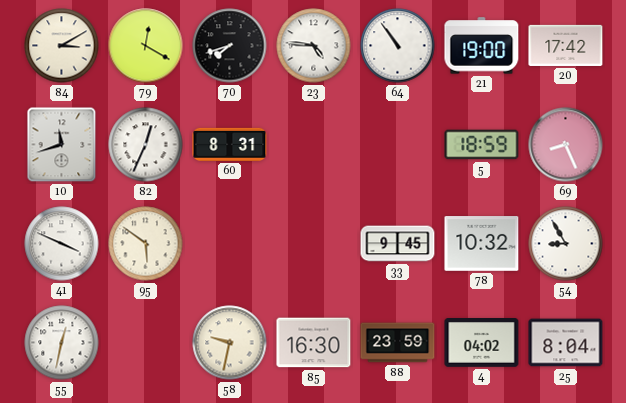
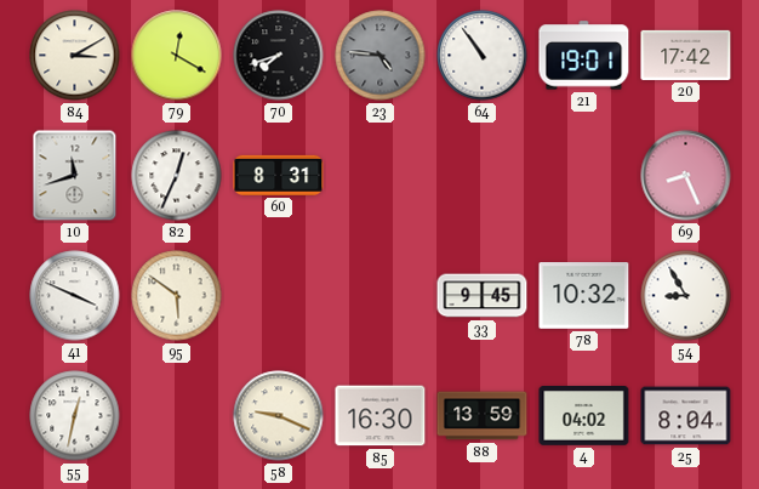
23 dial: white -> grey
21: 19:00 -> 19:01
5: 18:59 -> none
58: 9:32 -> 9:19
88: 23:59 -> 13:59
